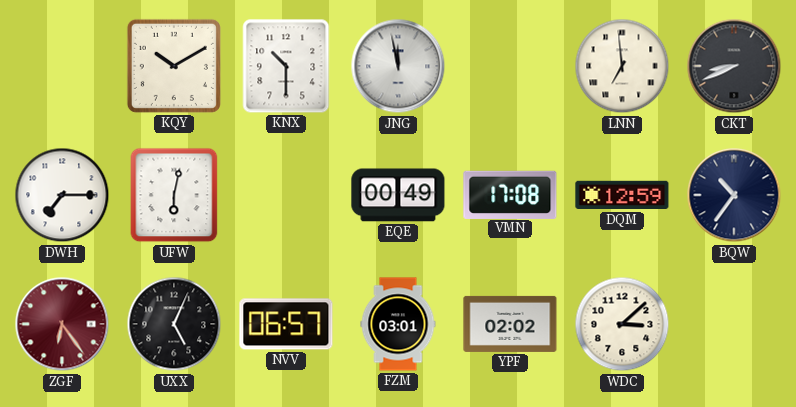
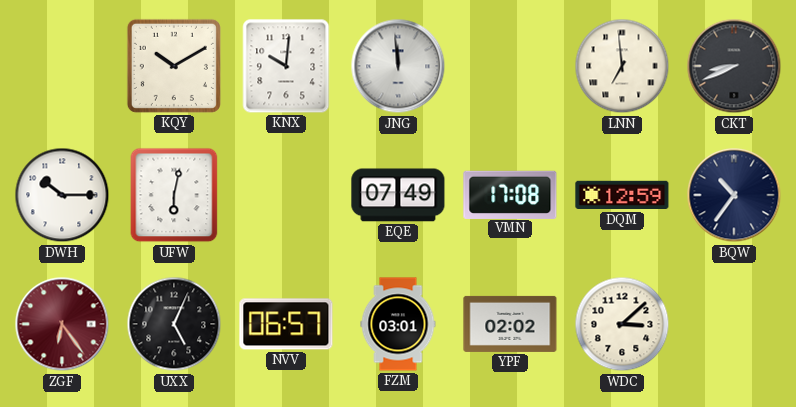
KNX: 10:30 -> 10:01
JNG: 11:58 -> 11:59
DWH: 7:15 -> 10:15
EQE: 00:49 -> 07:49
